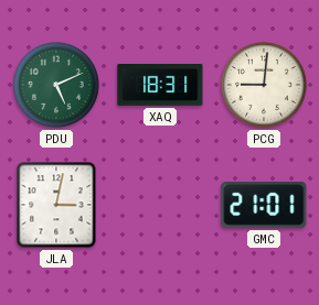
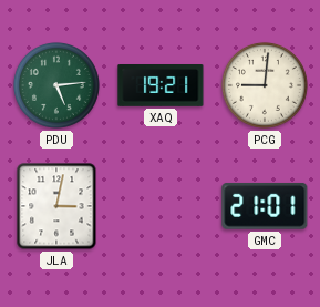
PDU: 5:11 -> 5:14
XAQ: 18:31 -> 19:21
